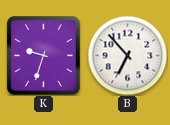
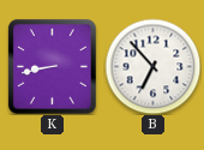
K: 9:33 -> 8:43
